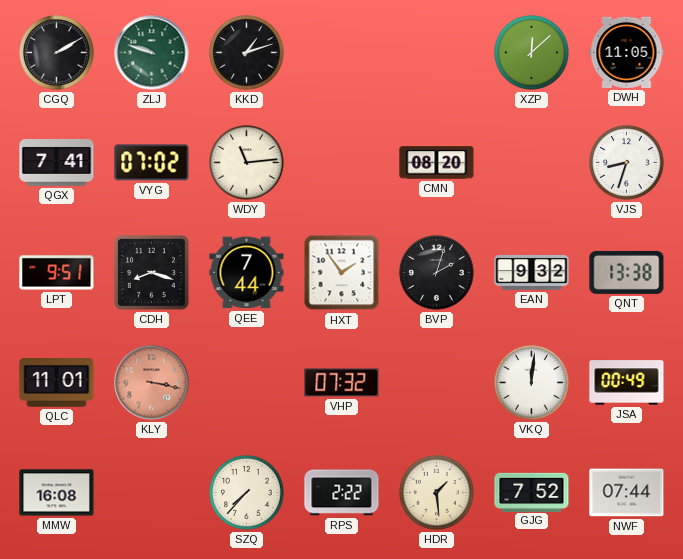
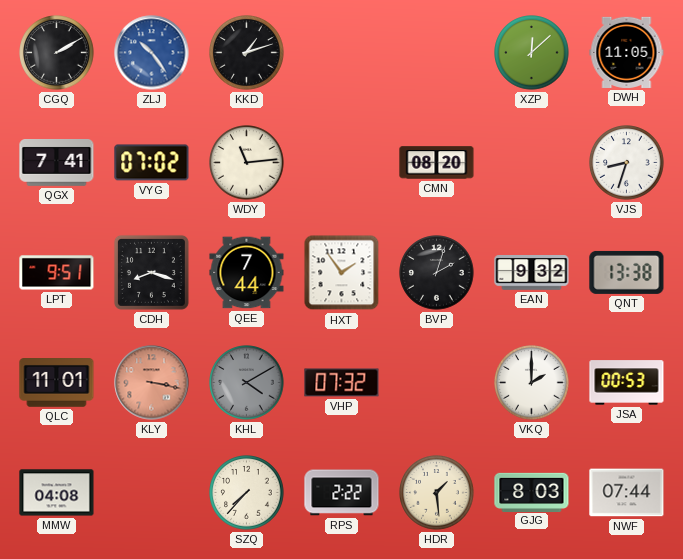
ZLJ: 9:48 -> 10:24
ZLJ dial: green -> blue
KHL: none -> 4:10
VKQ: 12:01 -> 2:00
JSA: 00:49 -> 00:53
MMW: 16:08 -> 04:08
GJG: 7:52 -> 8:03
